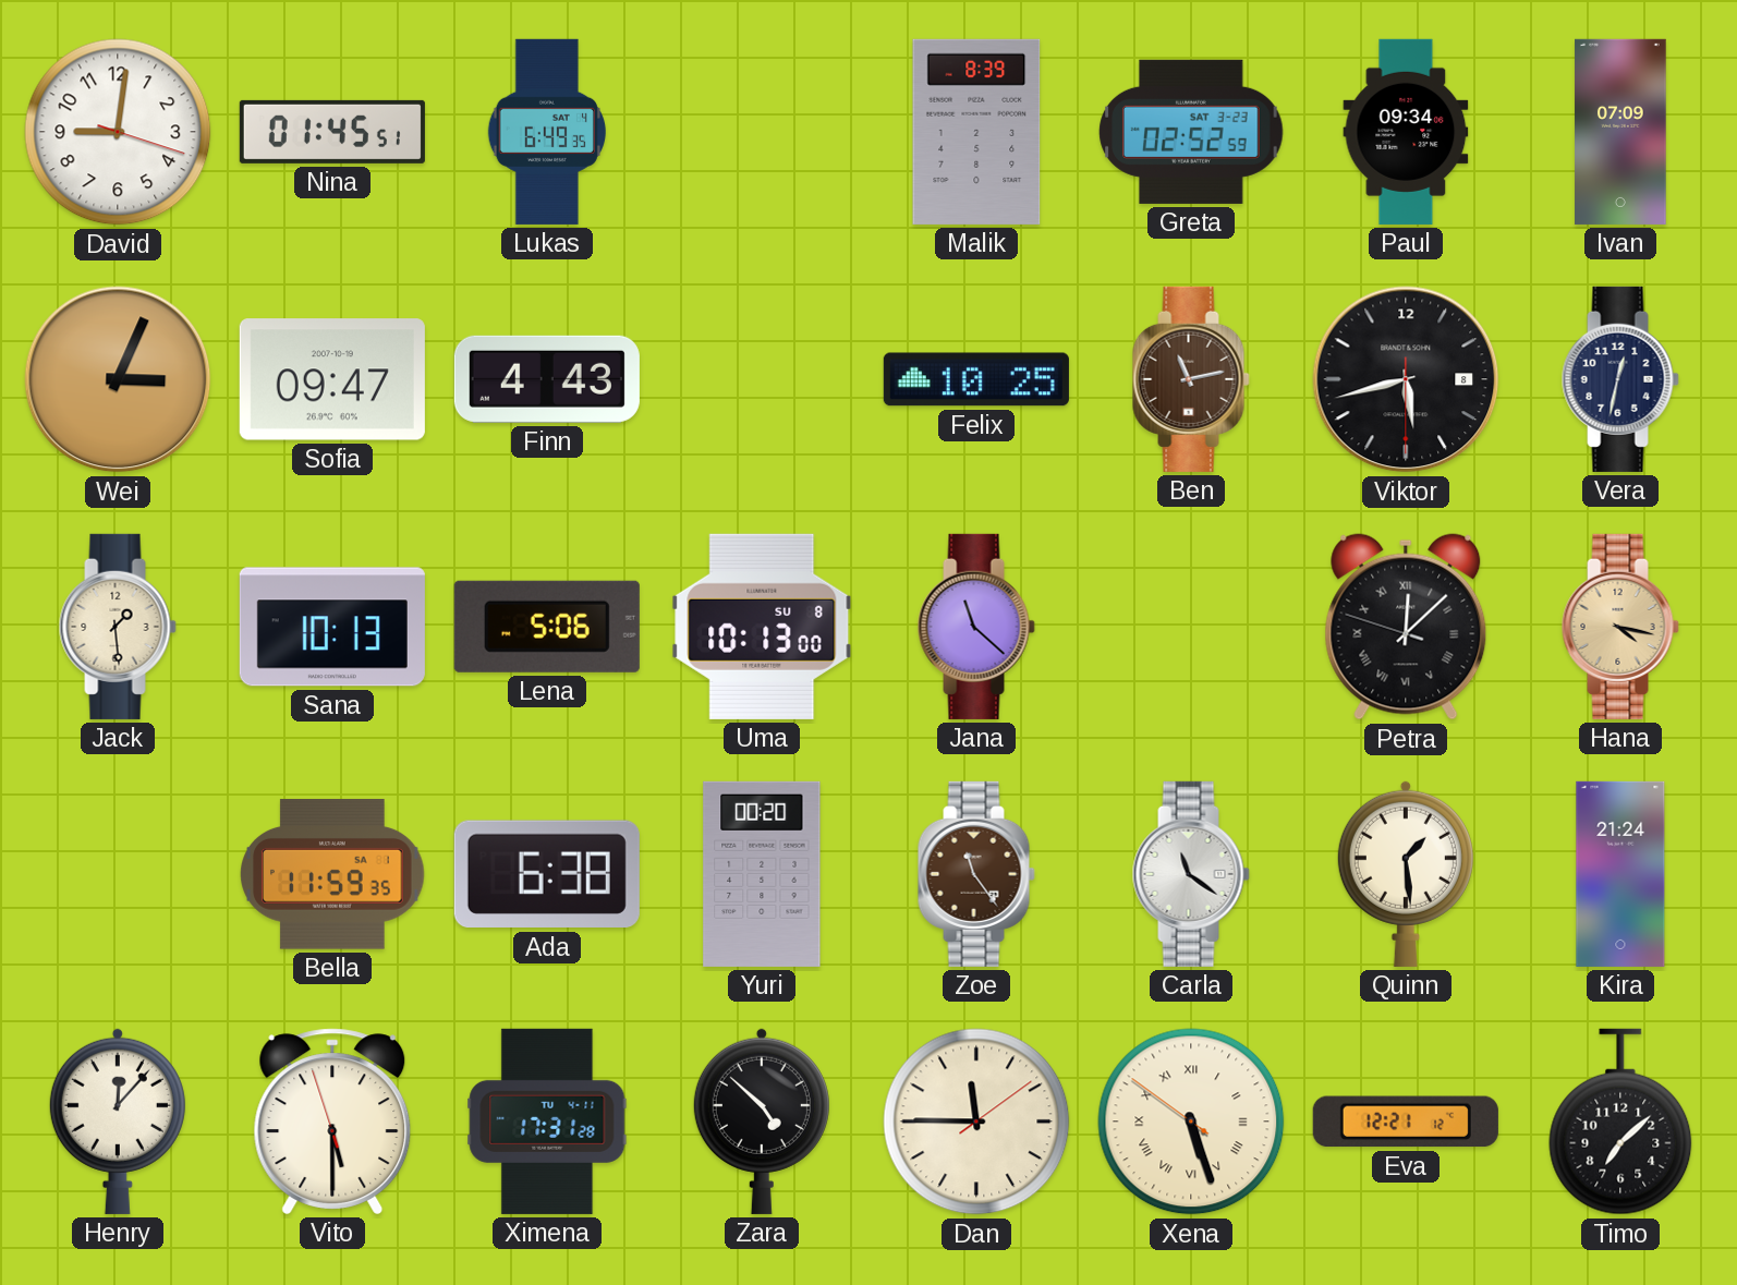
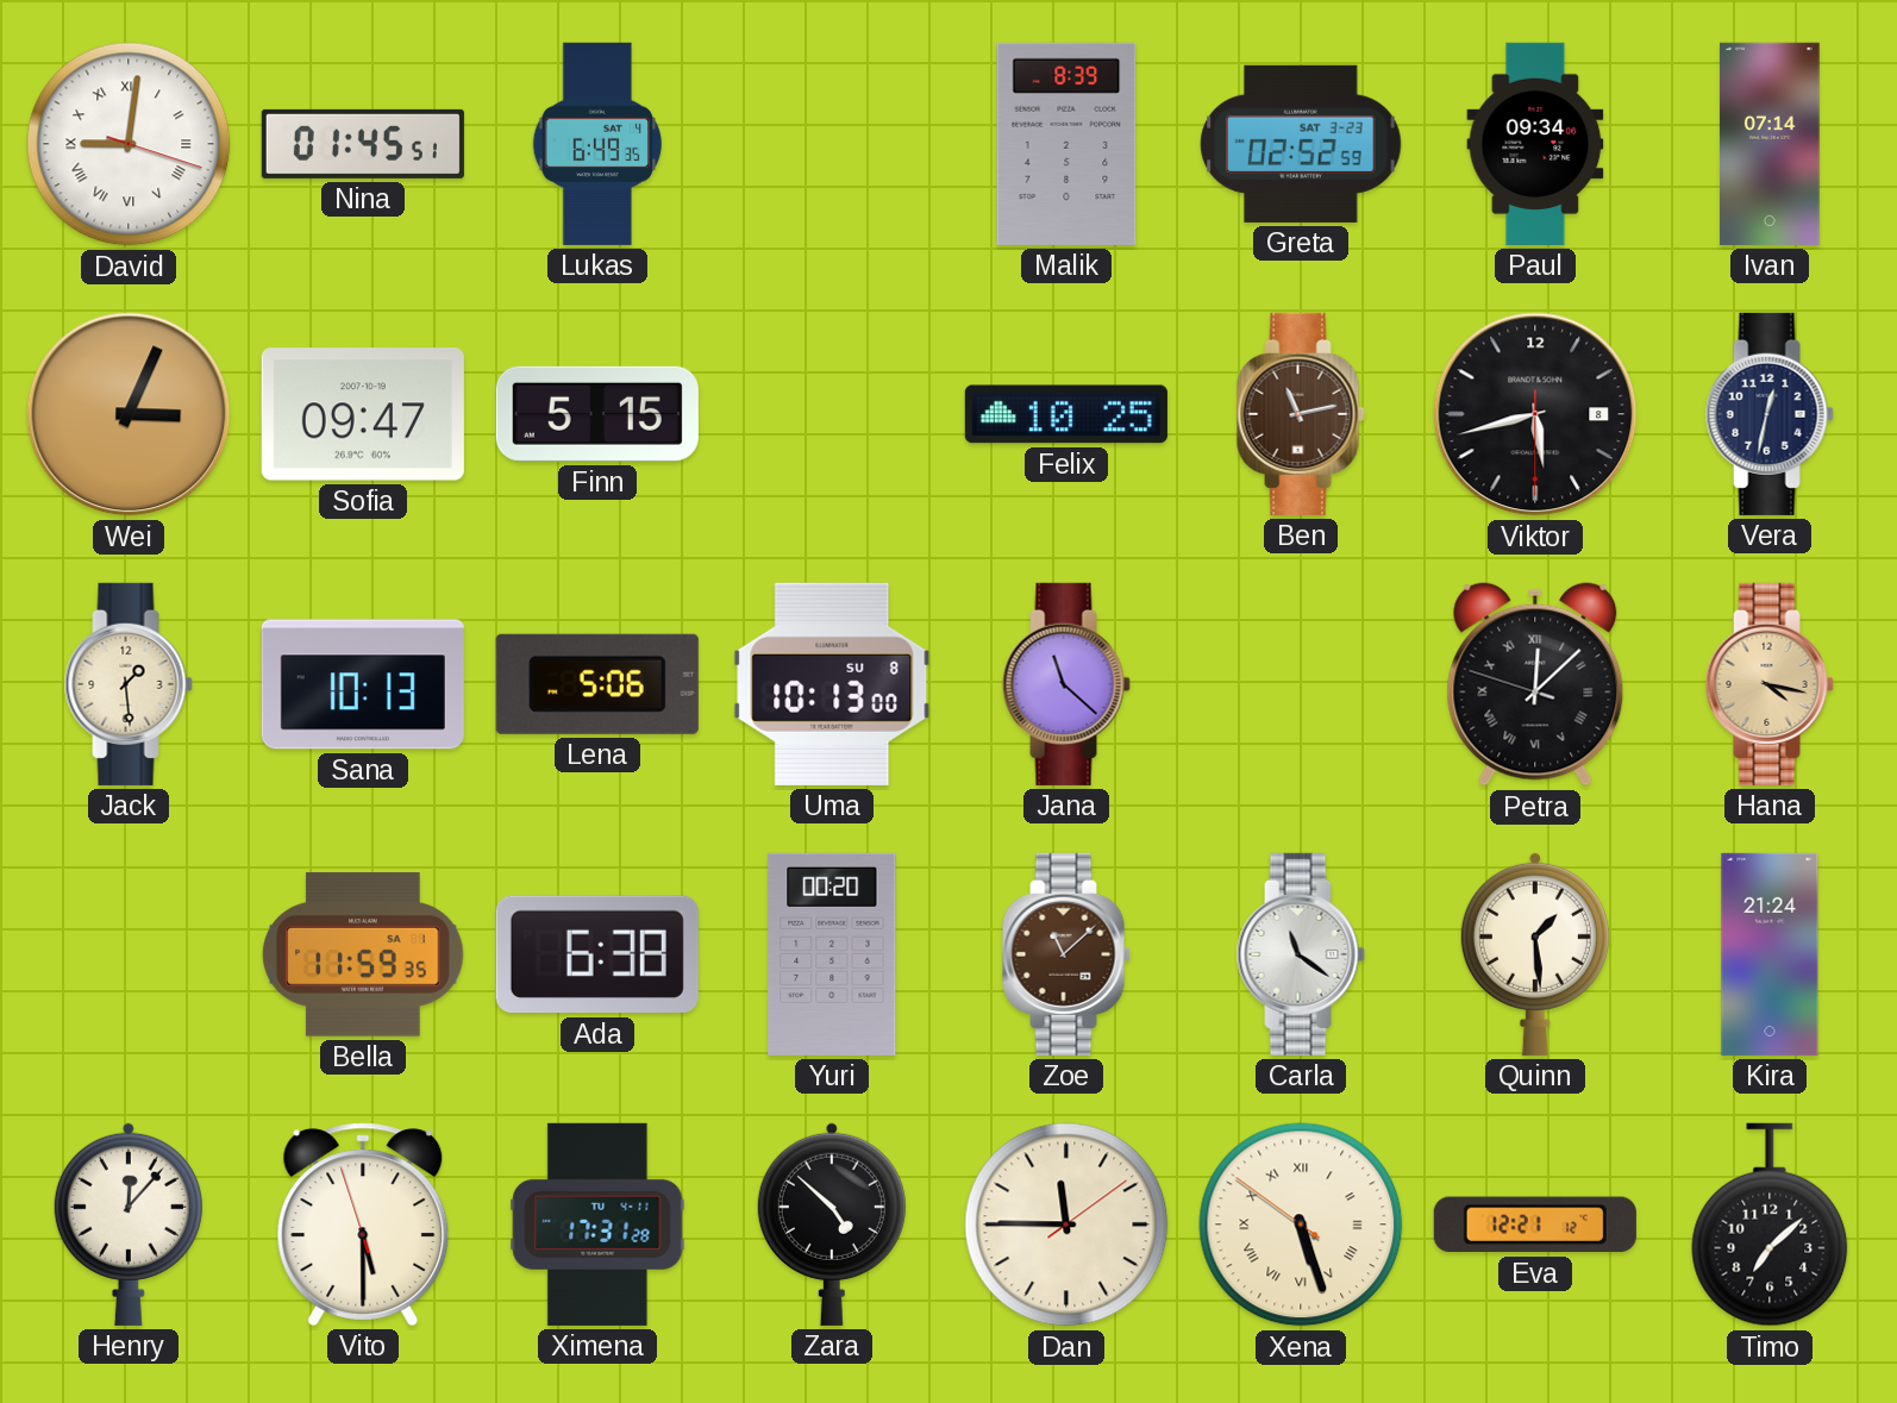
David numerals: Arabic -> Roman
Ivan: 07:09 -> 07:14
Finn: 4:43 -> 5:15
Zoe: 11:24 -> 11:08
